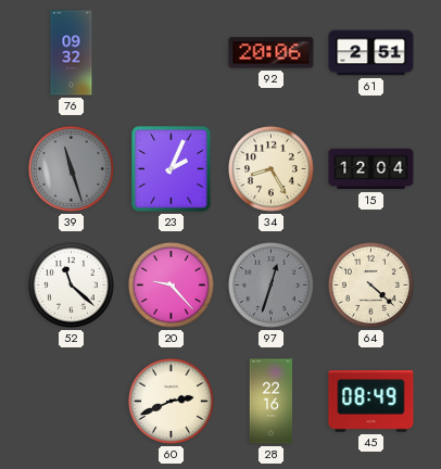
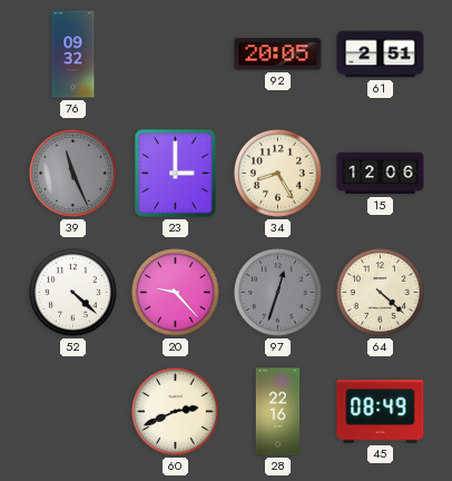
92: 20:06 -> 20:05
39: 11:27 -> 11:26
23: 2:04 -> 3:00
15: 12:04 -> 12:06
52: 11:22 -> 4:22
